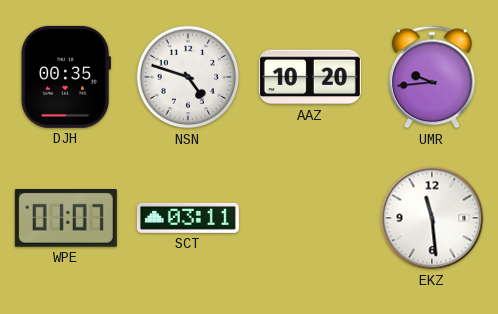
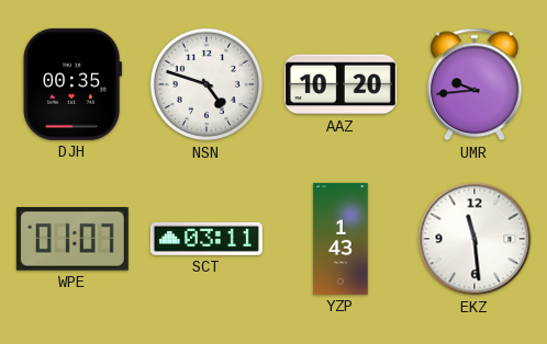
YZP: none -> 1:43
